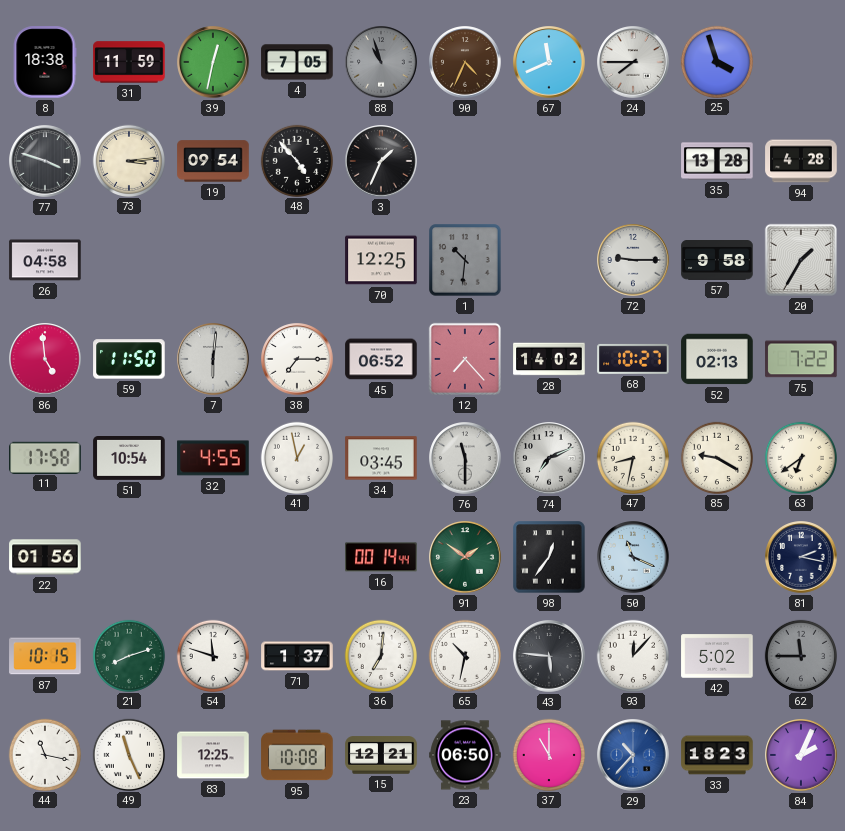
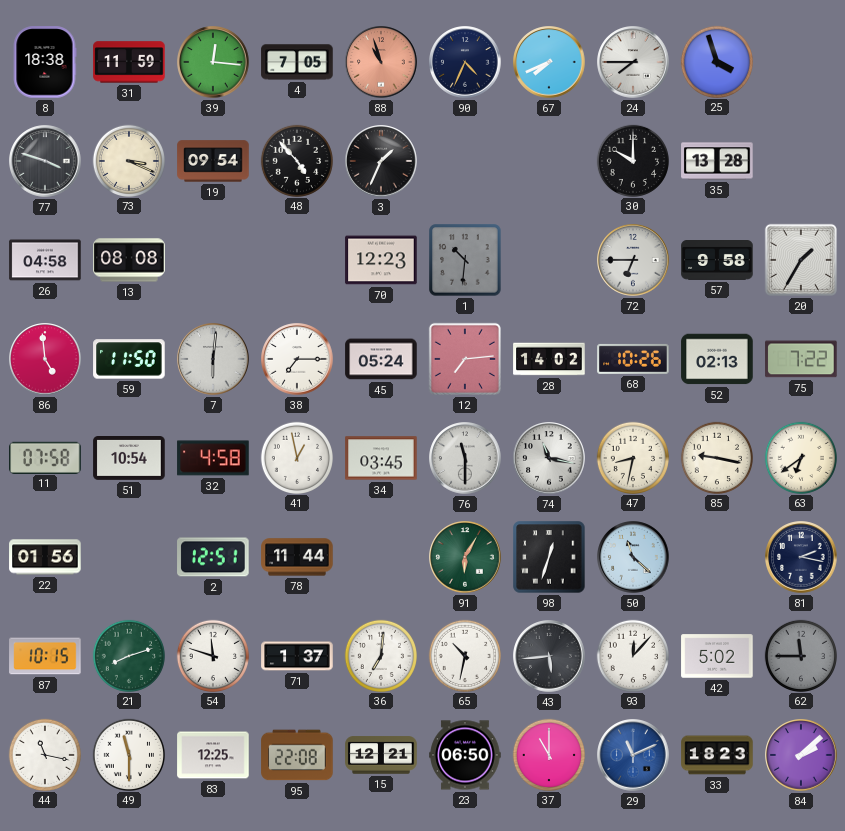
39: 12:32 -> 12:16
88 dial: grey -> salmon
90 dial: brown -> navy
67: 11:41 -> 7:41
73: 3:14 -> 3:19
30: none -> 10:00
94: 4:28 -> none
13: none -> 08:08
70: 12:25 -> 12:23
72: 9:15 -> 6:45
45: 06:52 -> 05:24
12: 7:23 -> 7:14
68: 10:27 -> 10:26
11: 17:58 -> 07:58
32: 4:55 -> 4:58
74: 7:11 -> 11:17
85: 9:20 -> 9:17
2: none -> 12:51
78: none -> 11:44
16: 00:14 -> none
91: 1:51 -> 6:05
98: 12:36 -> 12:33
50: 11:19 -> 11:22
43: 5:46 -> 5:44
49: 11:26 -> 11:30
95: 10:08 -> 22:08
29: 10:37 -> 11:11
84: 2:04 -> 2:08
